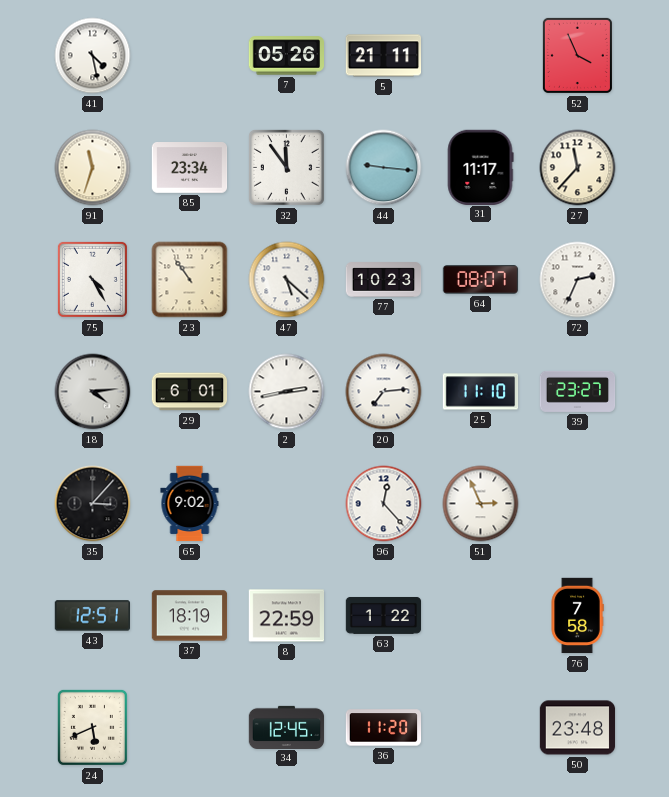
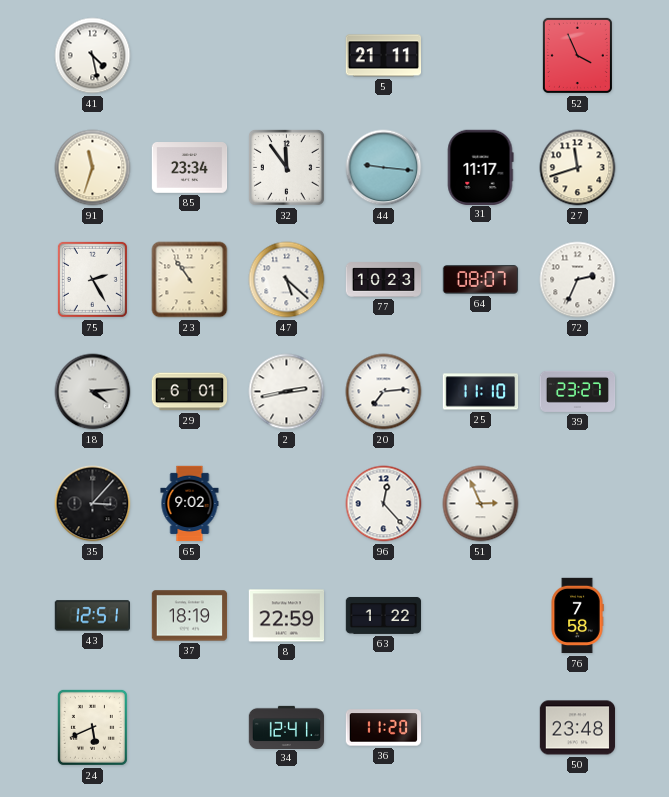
7: 05:26 -> none
27: 11:37 -> 11:42
75: 4:25 -> 2:25
34: 12:45 -> 12:41
